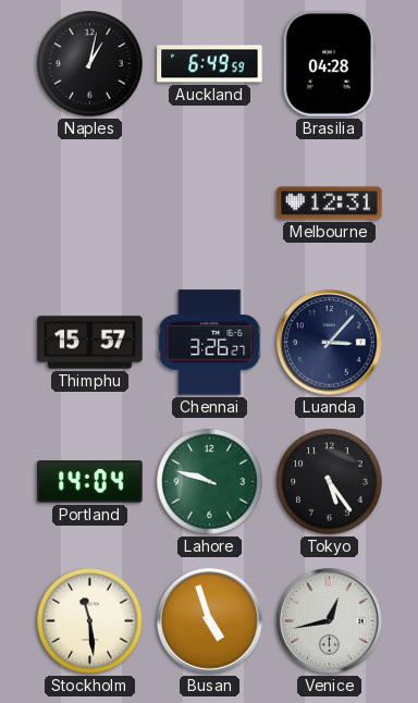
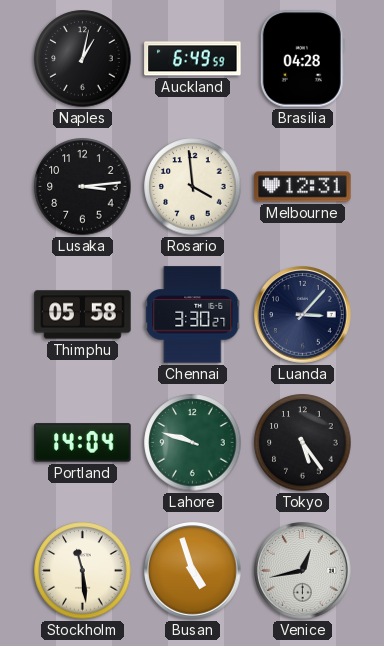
Lusaka: none -> 3:14
Rosario: none -> 3:59
Thimphu: 15:57 -> 05:58
Chennai: 3:26 -> 3:30
